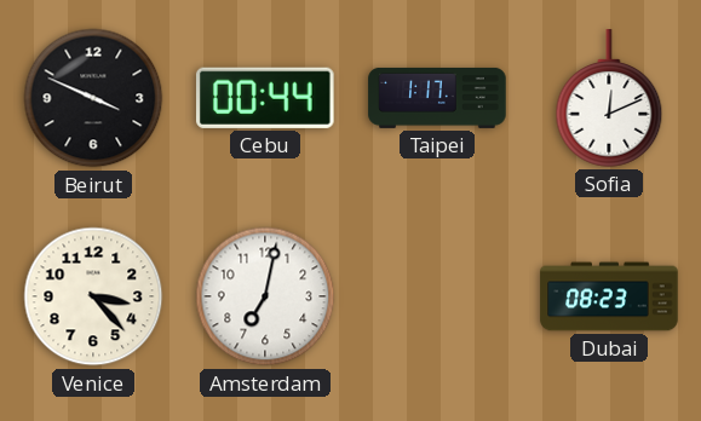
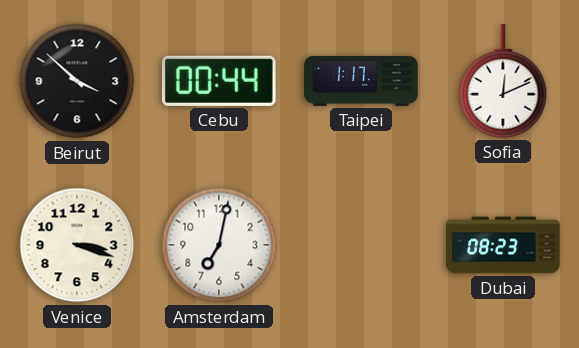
Beirut: 3:49 -> 3:52
Venice: 3:23 -> 3:18
